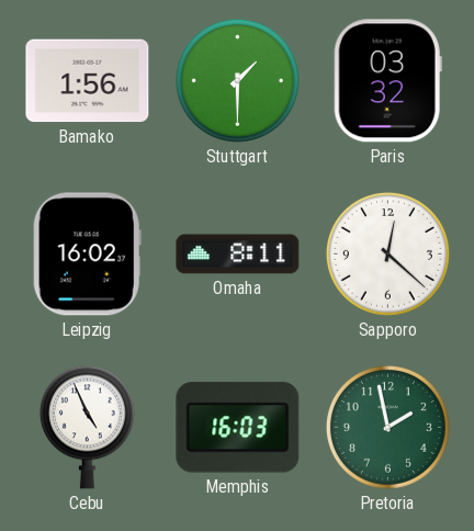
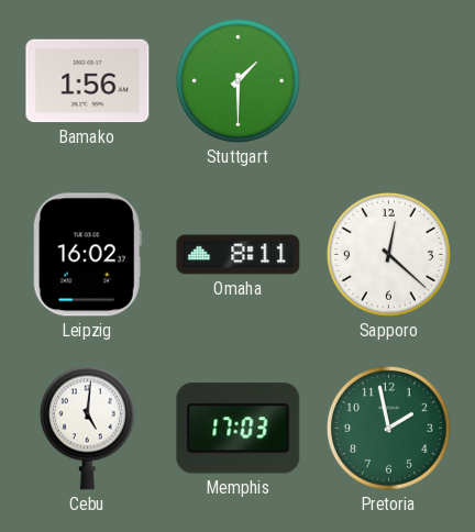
Paris: 03:32 -> none
Cebu: 4:56 -> 5:01
Memphis: 16:03 -> 17:03
